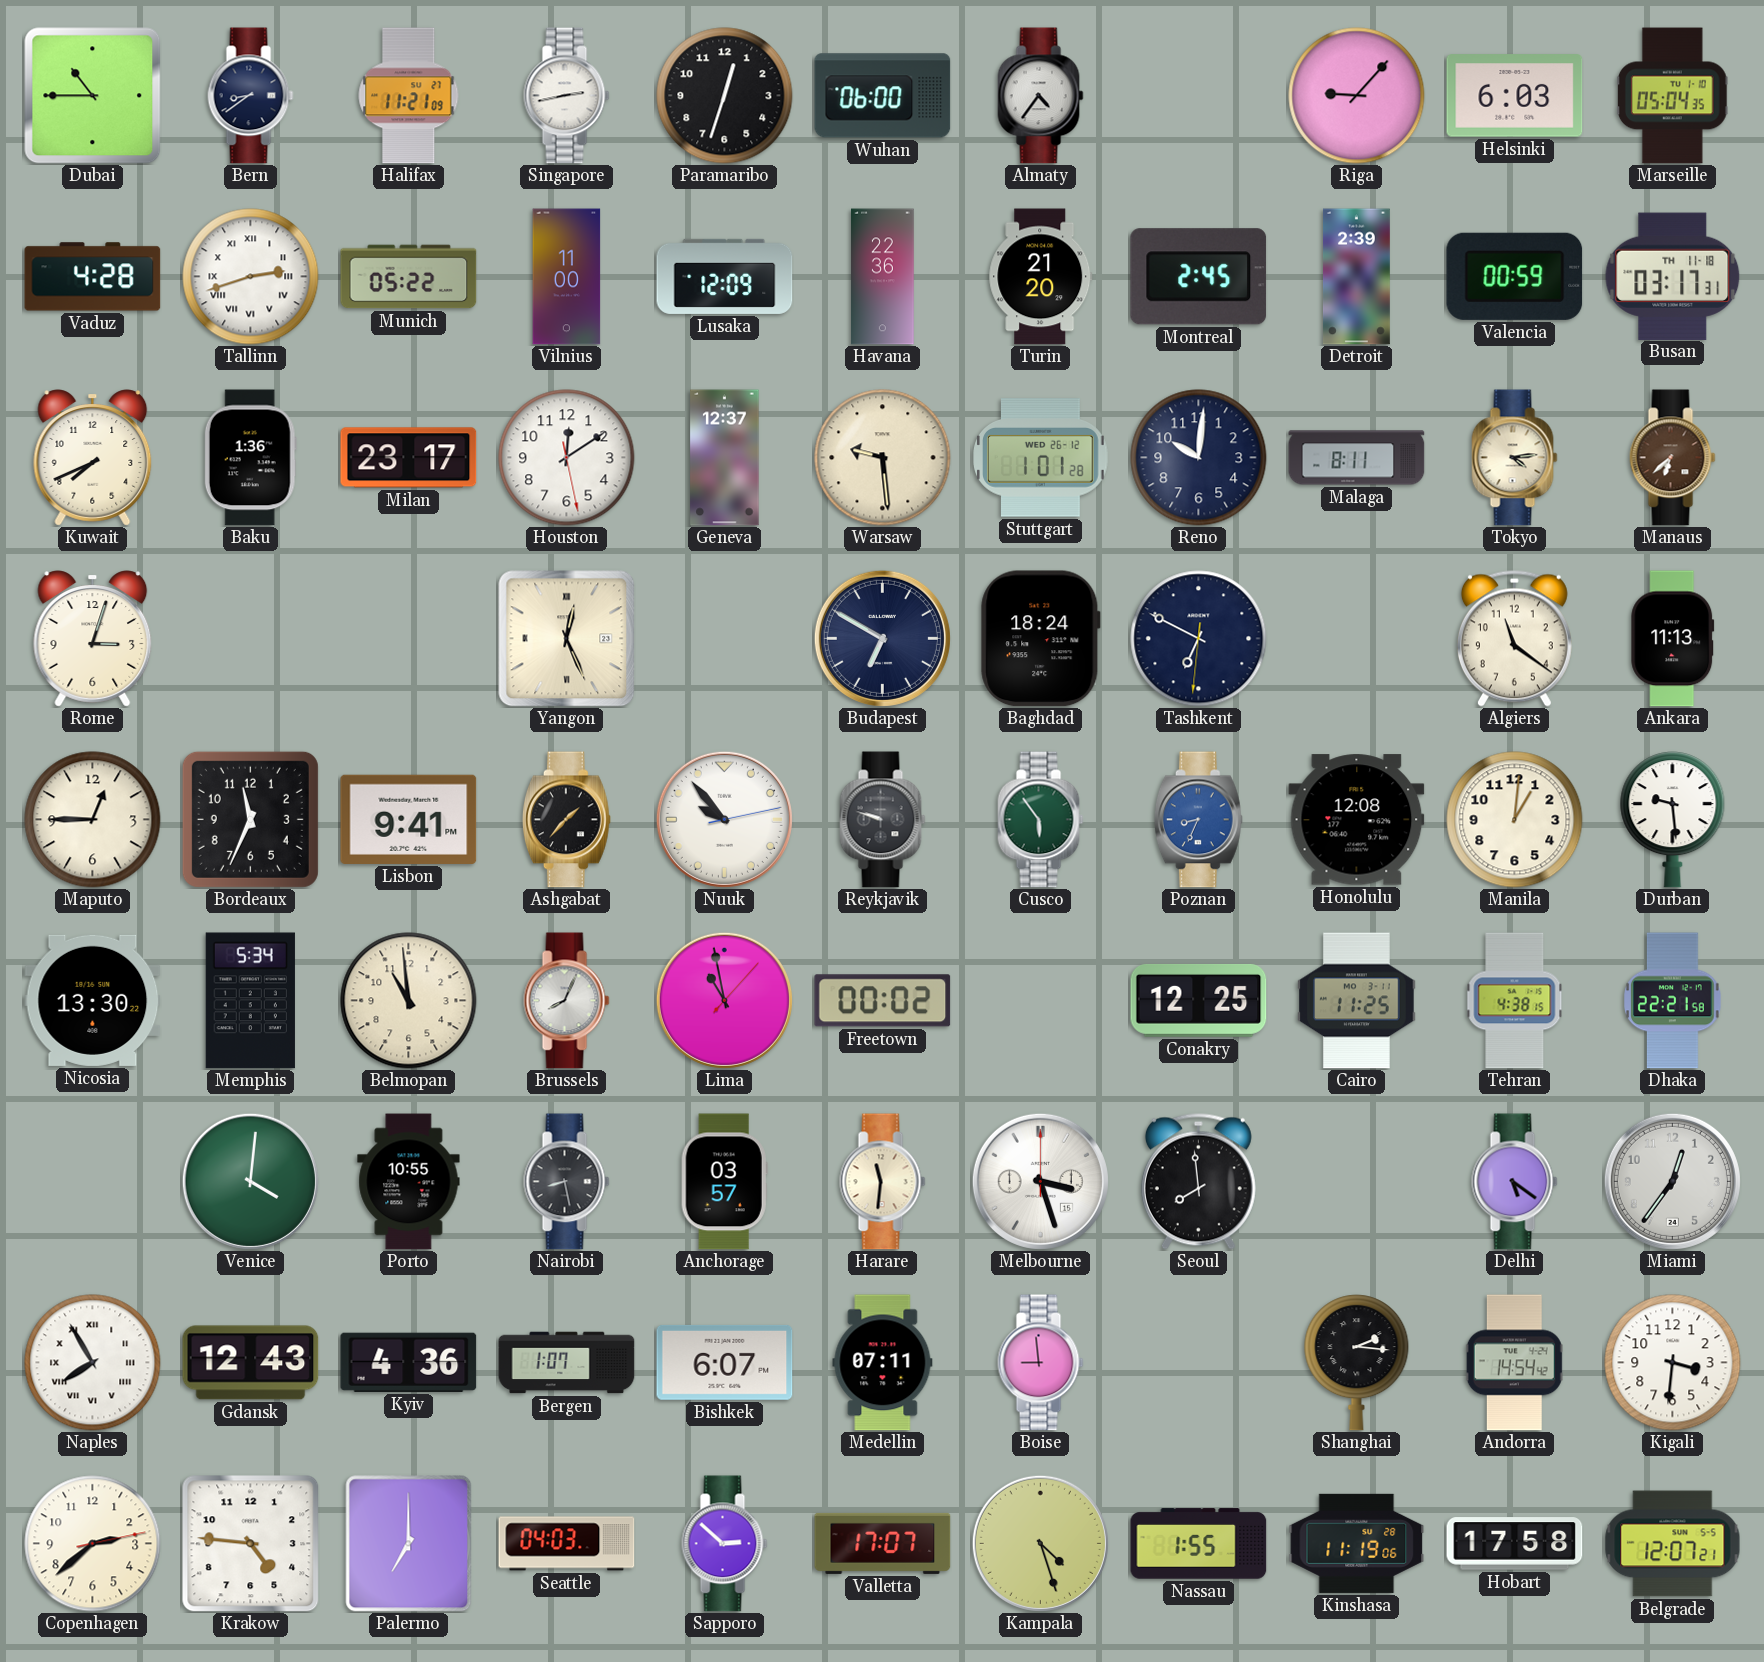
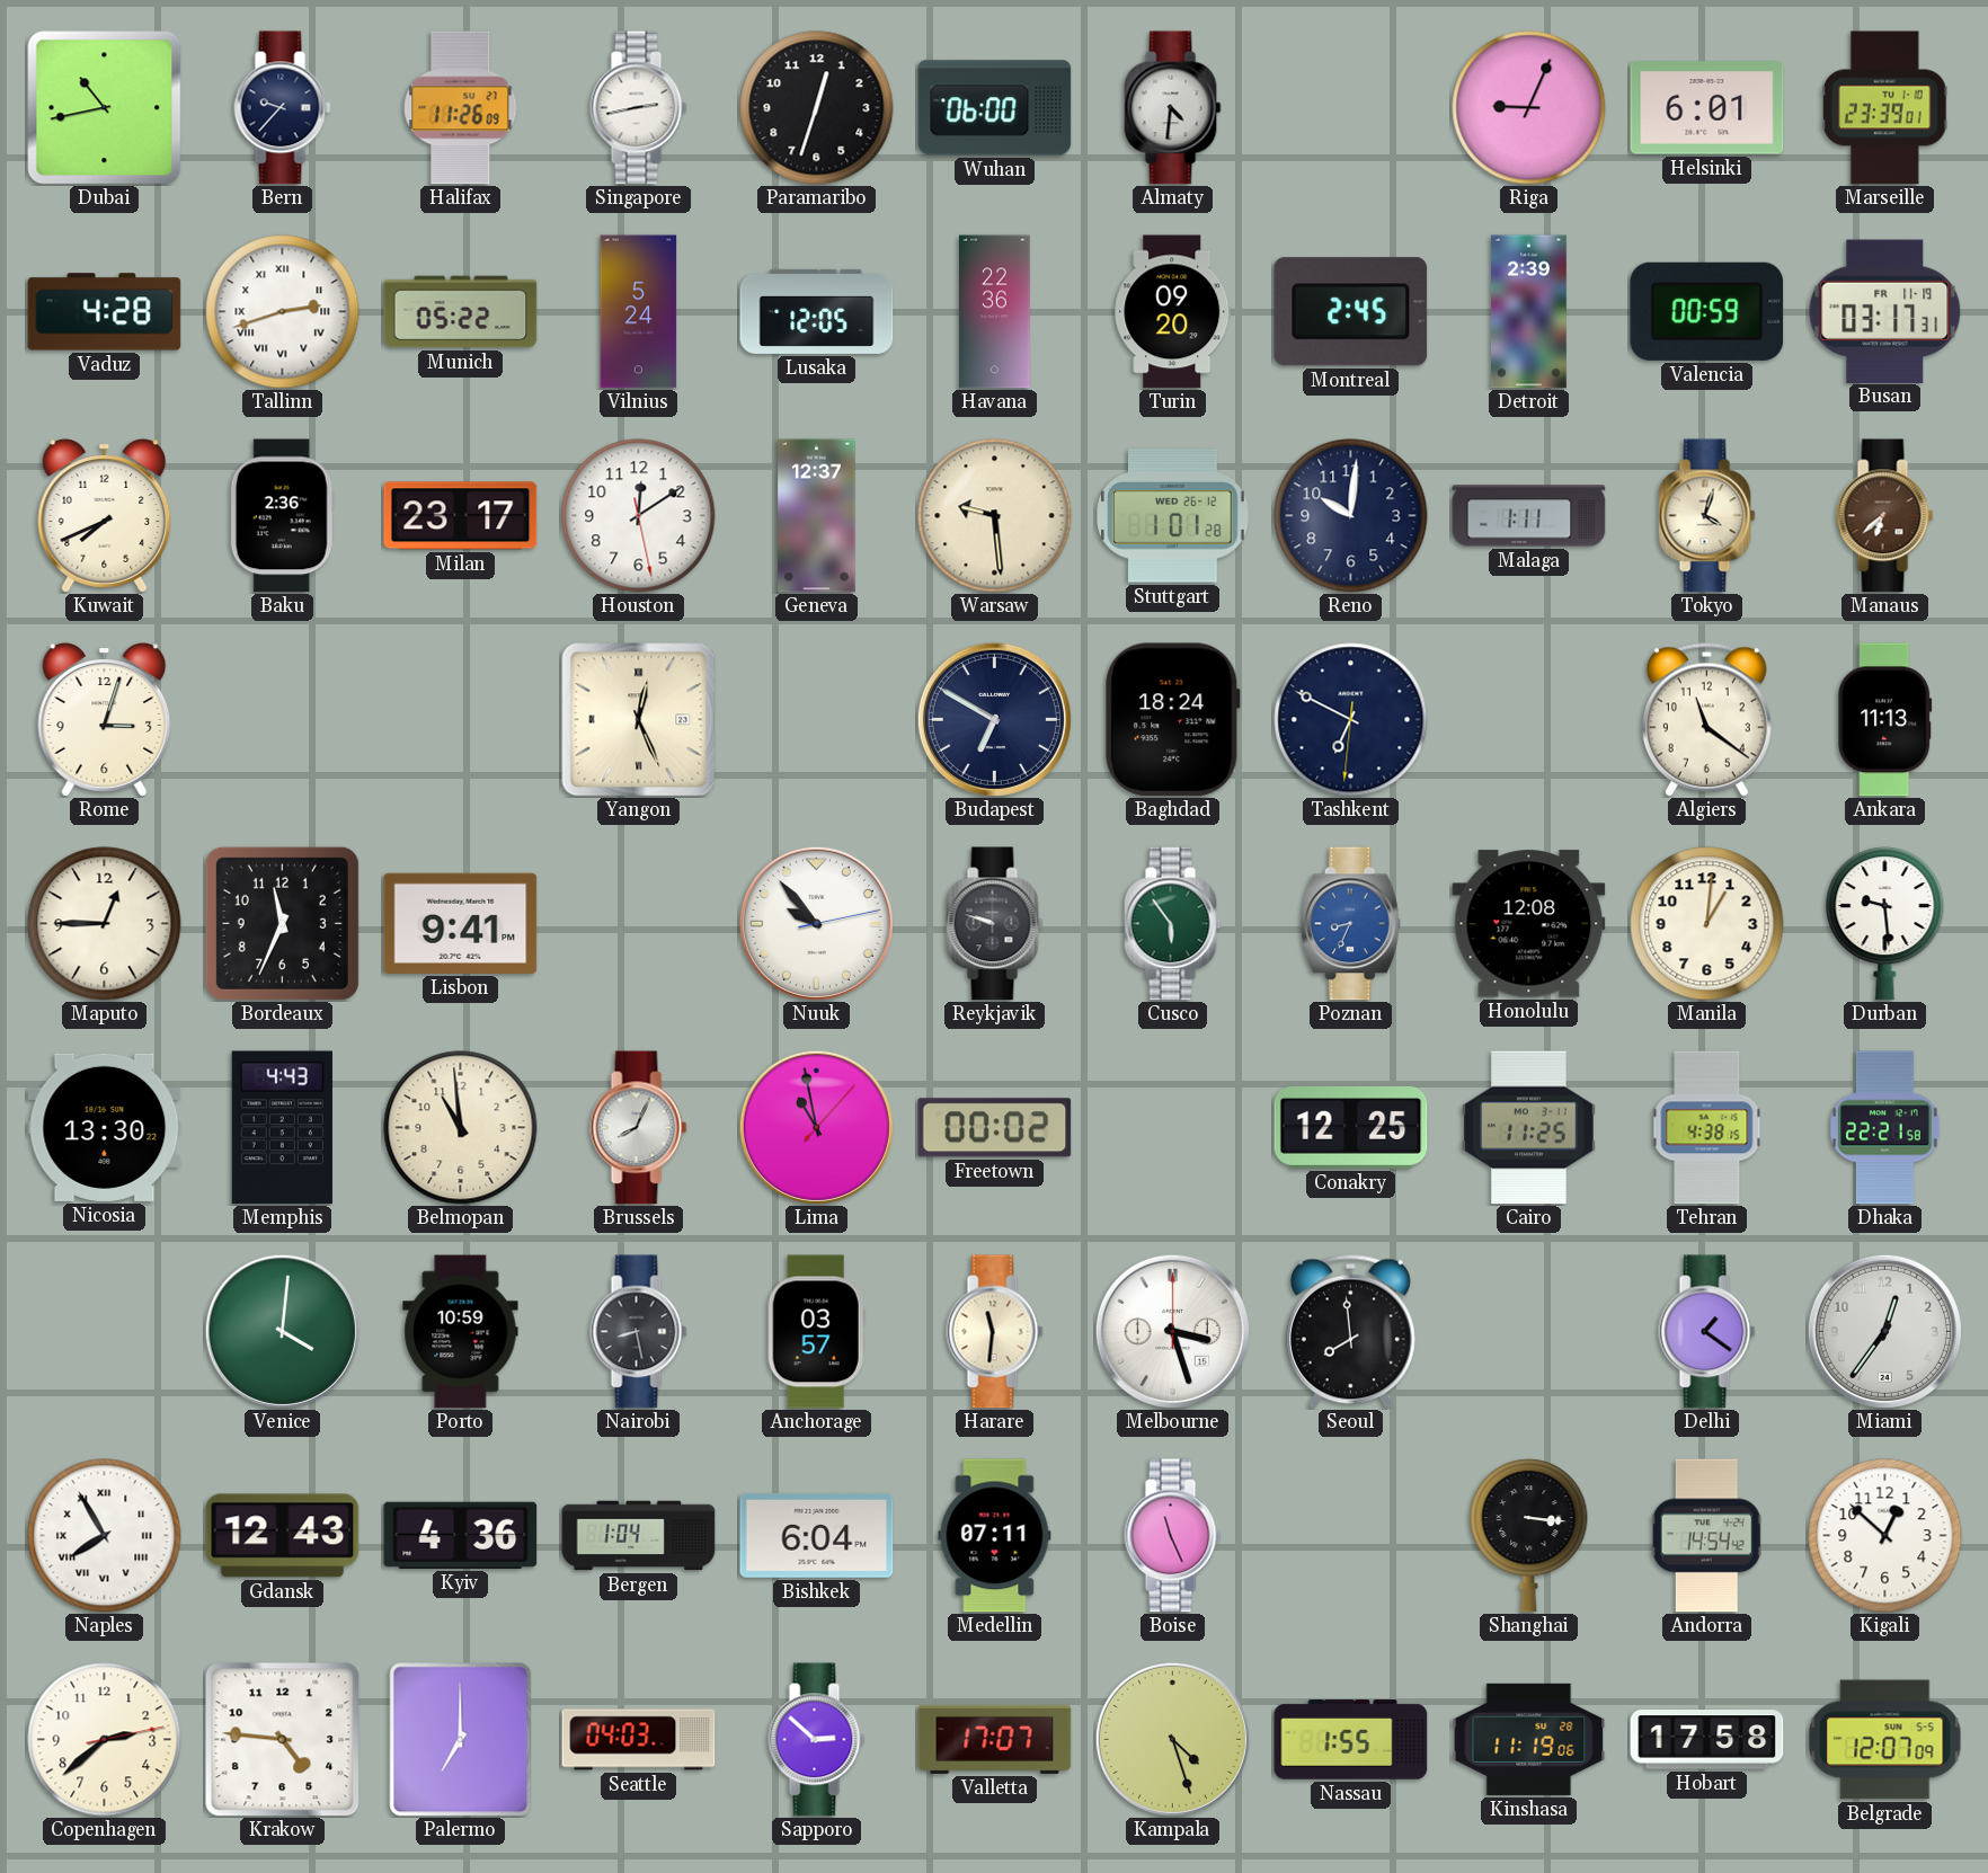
Dubai: 10:45 -> 10:43
Bern: 8:39 -> 9:37
Halifax: 11:21 -> 11:26
Almaty: 4:36 -> 4:31
Riga: 9:07 -> 9:04
Helsinki: 6:03 -> 6:01
Marseille: 05:04 -> 23:39
Vilnius: 11:00 -> 5:24
Lusaka: 12:09 -> 12:05
Turin: 21:20 -> 09:20
Busan date: TH 11-18 -> FR 11-19
Baku: 1:36 -> 2:36
Malaga: 8:11 -> 1:11
Tokyo: 4:14 -> 4:03
Ashgabat: 1:37 -> none
Memphis: 5:34 -> 4:43
Porto: 10:55 -> 10:59
Delhi: 5:21 -> 1:21
Bergen: 1:07 -> 1:04
Bishkek: 6:07 -> 6:04
Boise: 8:59 -> 11:26
Shanghai: 2:16 -> 3:16
Kigali: 3:31 -> 12:52
Belgrade: 12:07:21 -> 12:07:09
